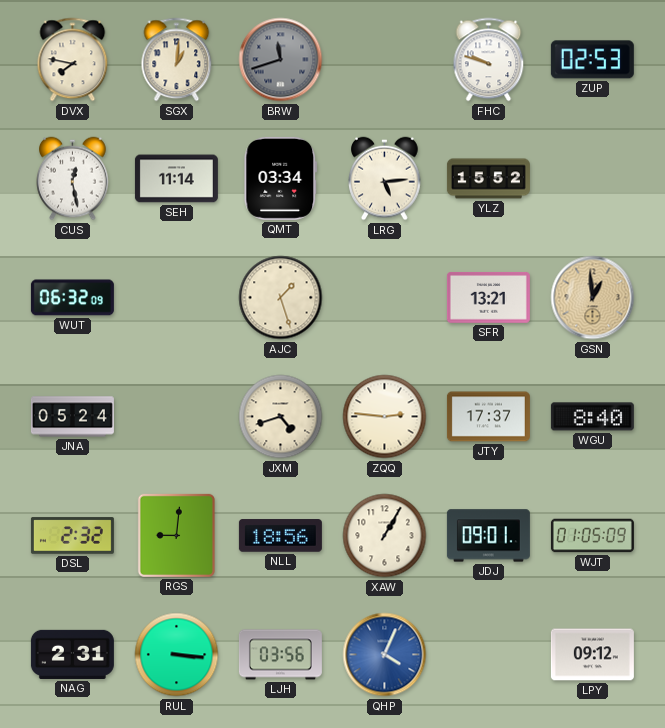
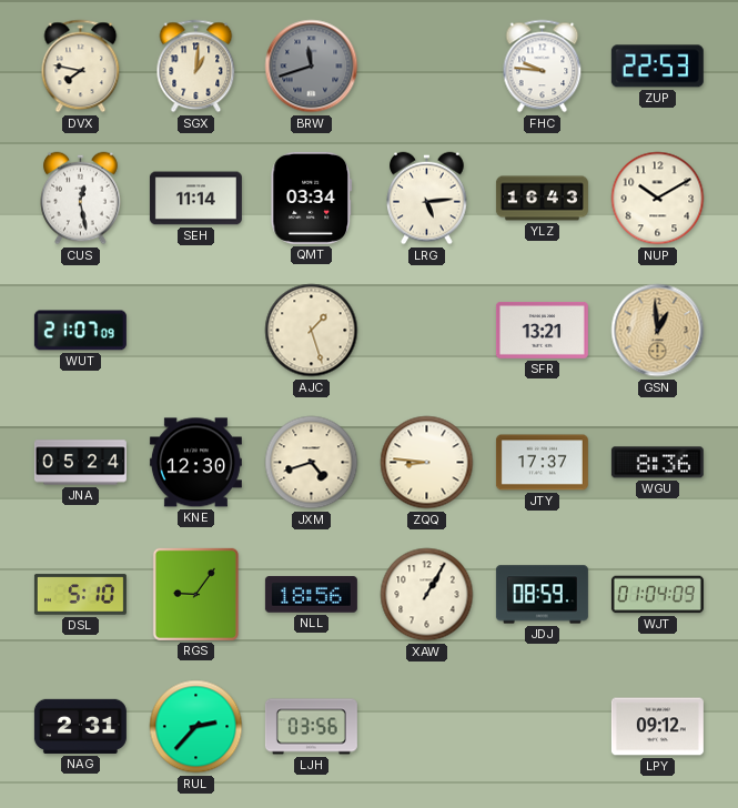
FHC: 9:48 -> 9:46
ZUP: 02:53 -> 22:53
YLZ: 15:52 -> 16:43
NUP: none -> 10:10
WUT: 06:32 -> 21:07
KNE: none -> 12:30
ZQQ: 2:46 -> 8:46
WGU: 8:40 -> 8:36
DSL: 2:32 -> 5:10
RGS: 9:01 -> 9:06
JDJ: 09:01 -> 08:59
WJT: 01:05 -> 01:04
RUL: 3:16 -> 2:37
QHP: 4:04 -> none
